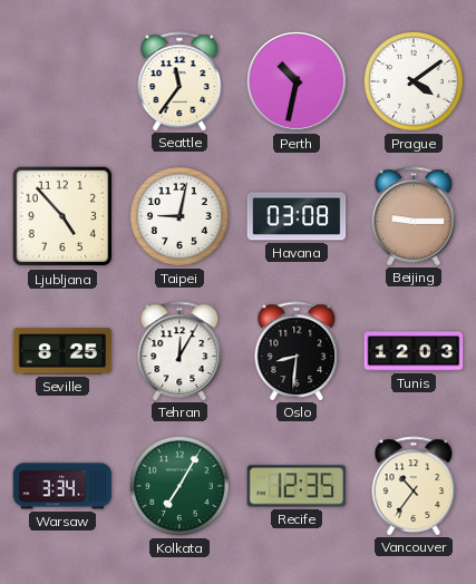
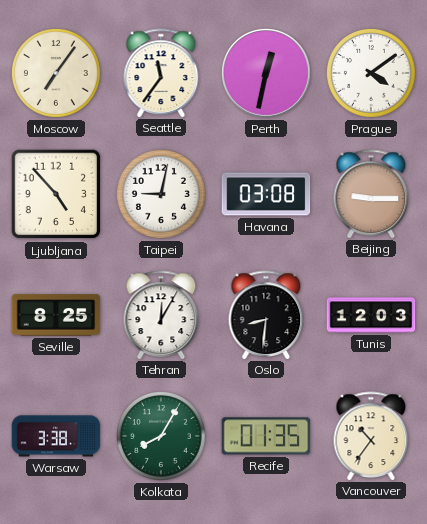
Moscow: none -> 7:06
Perth: 10:32 -> 12:32
Warsaw: 3:34 -> 3:38
Kolkata: 7:05 -> 8:05
Recife: 12:35 -> 01:35
